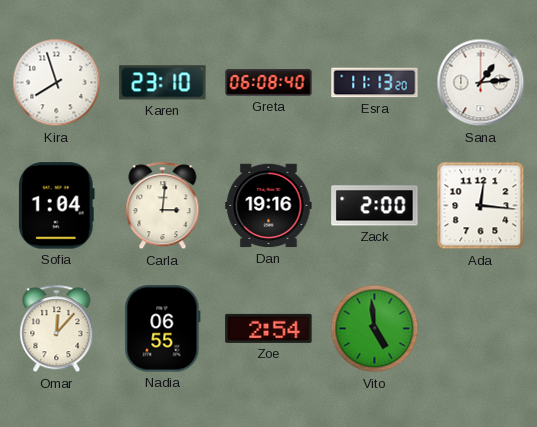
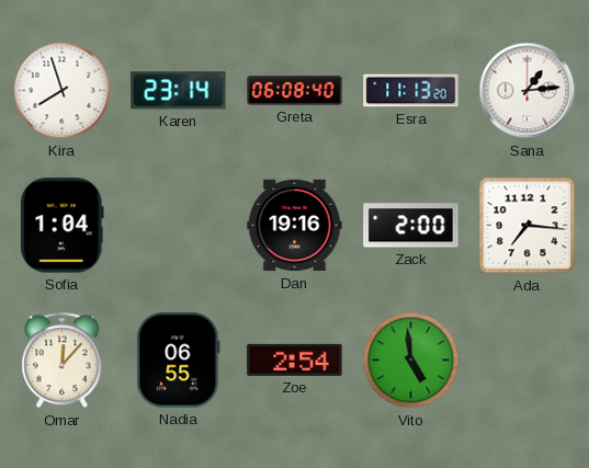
Karen: 23:10 -> 23:14
Carla: 3:01 -> none
Ada: 12:16 -> 7:16
